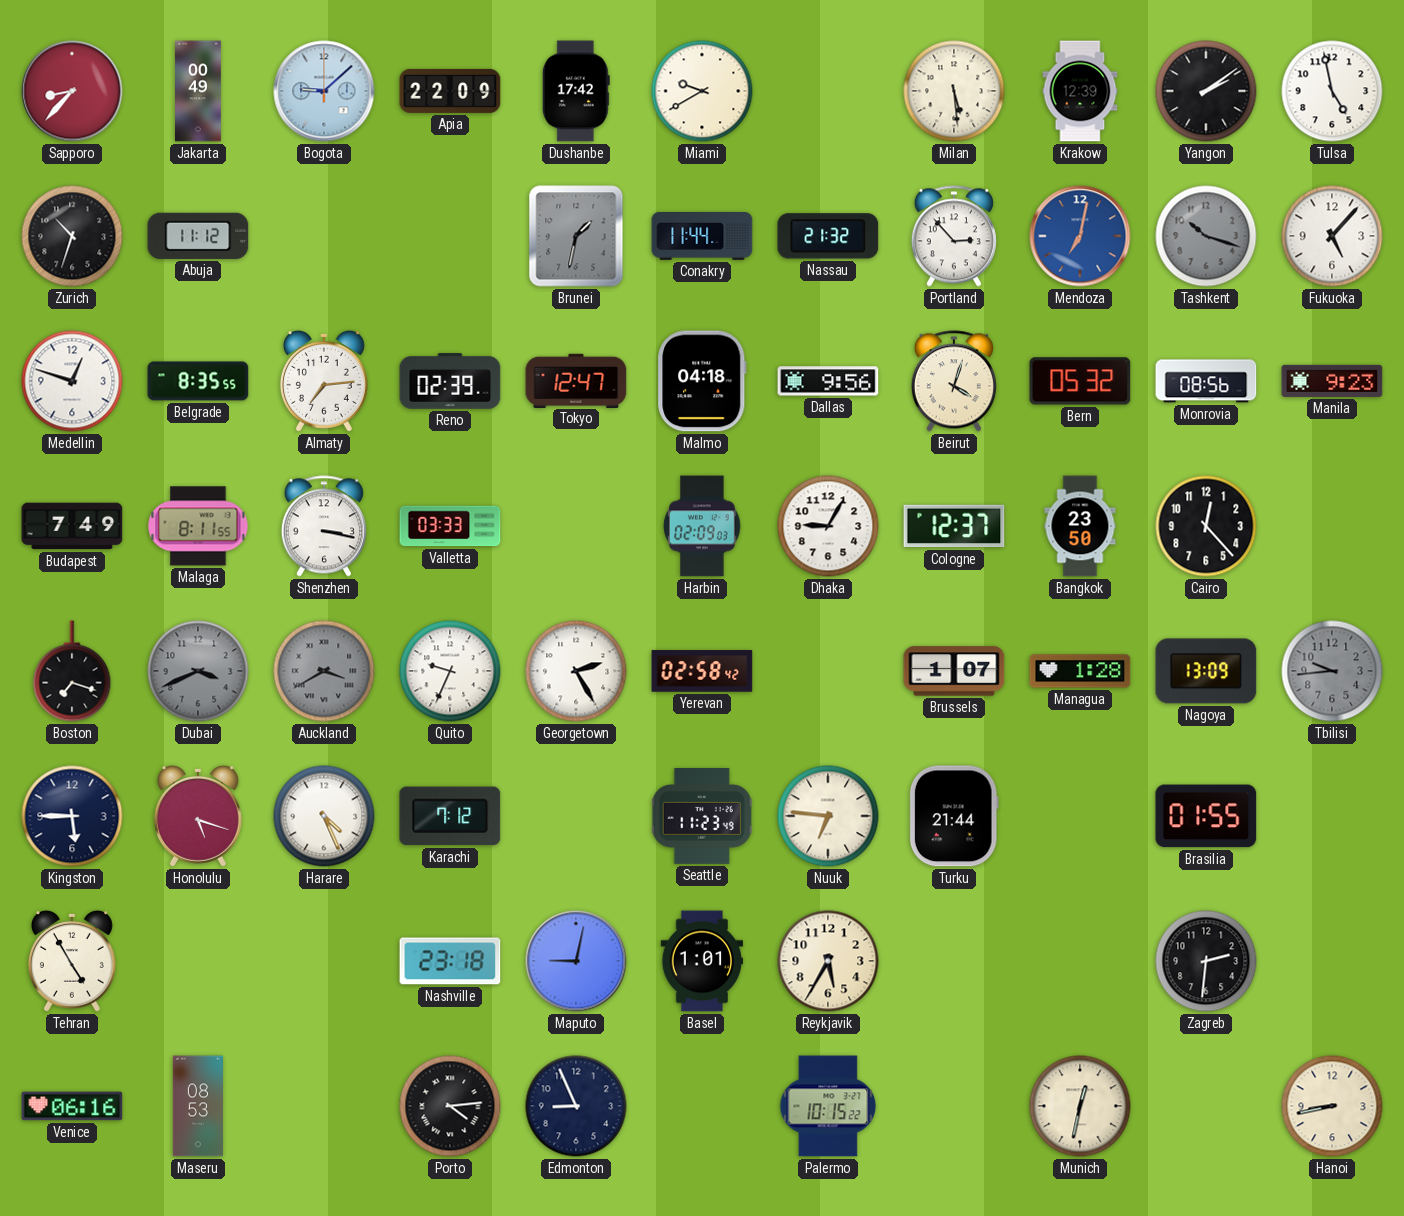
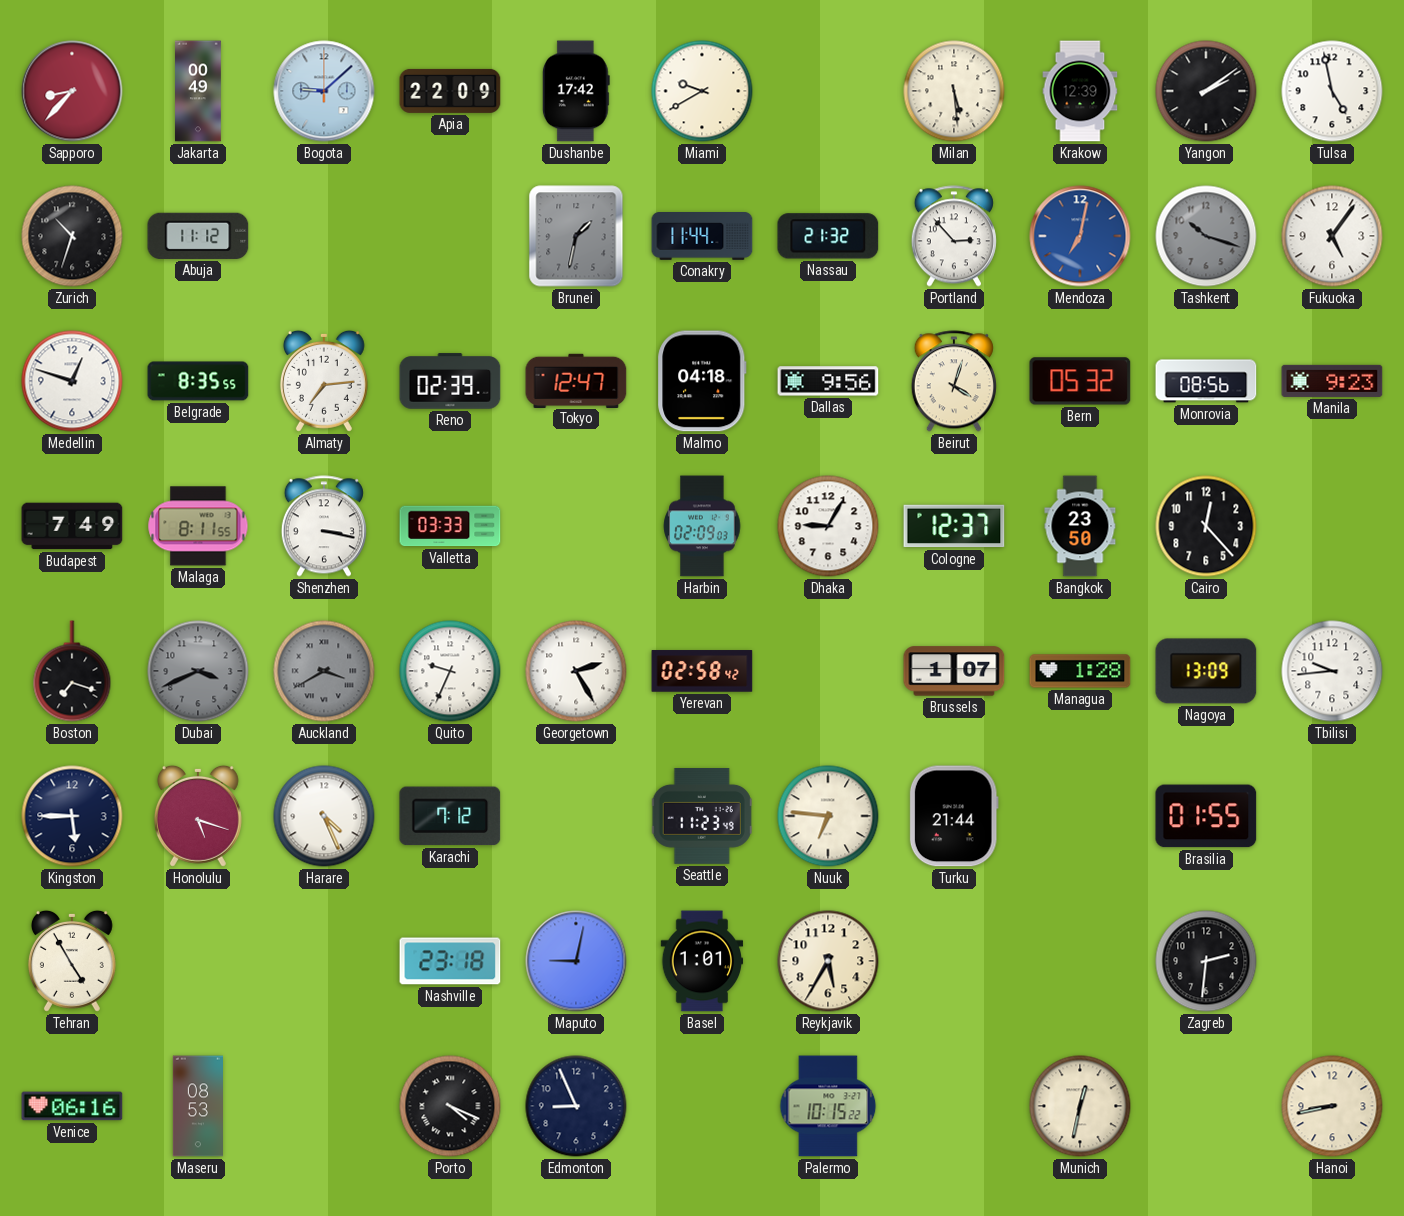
Fukuoka: 5:07 -> 5:06
Tbilisi dial: grey -> white
Porto: 4:14 -> 4:19
